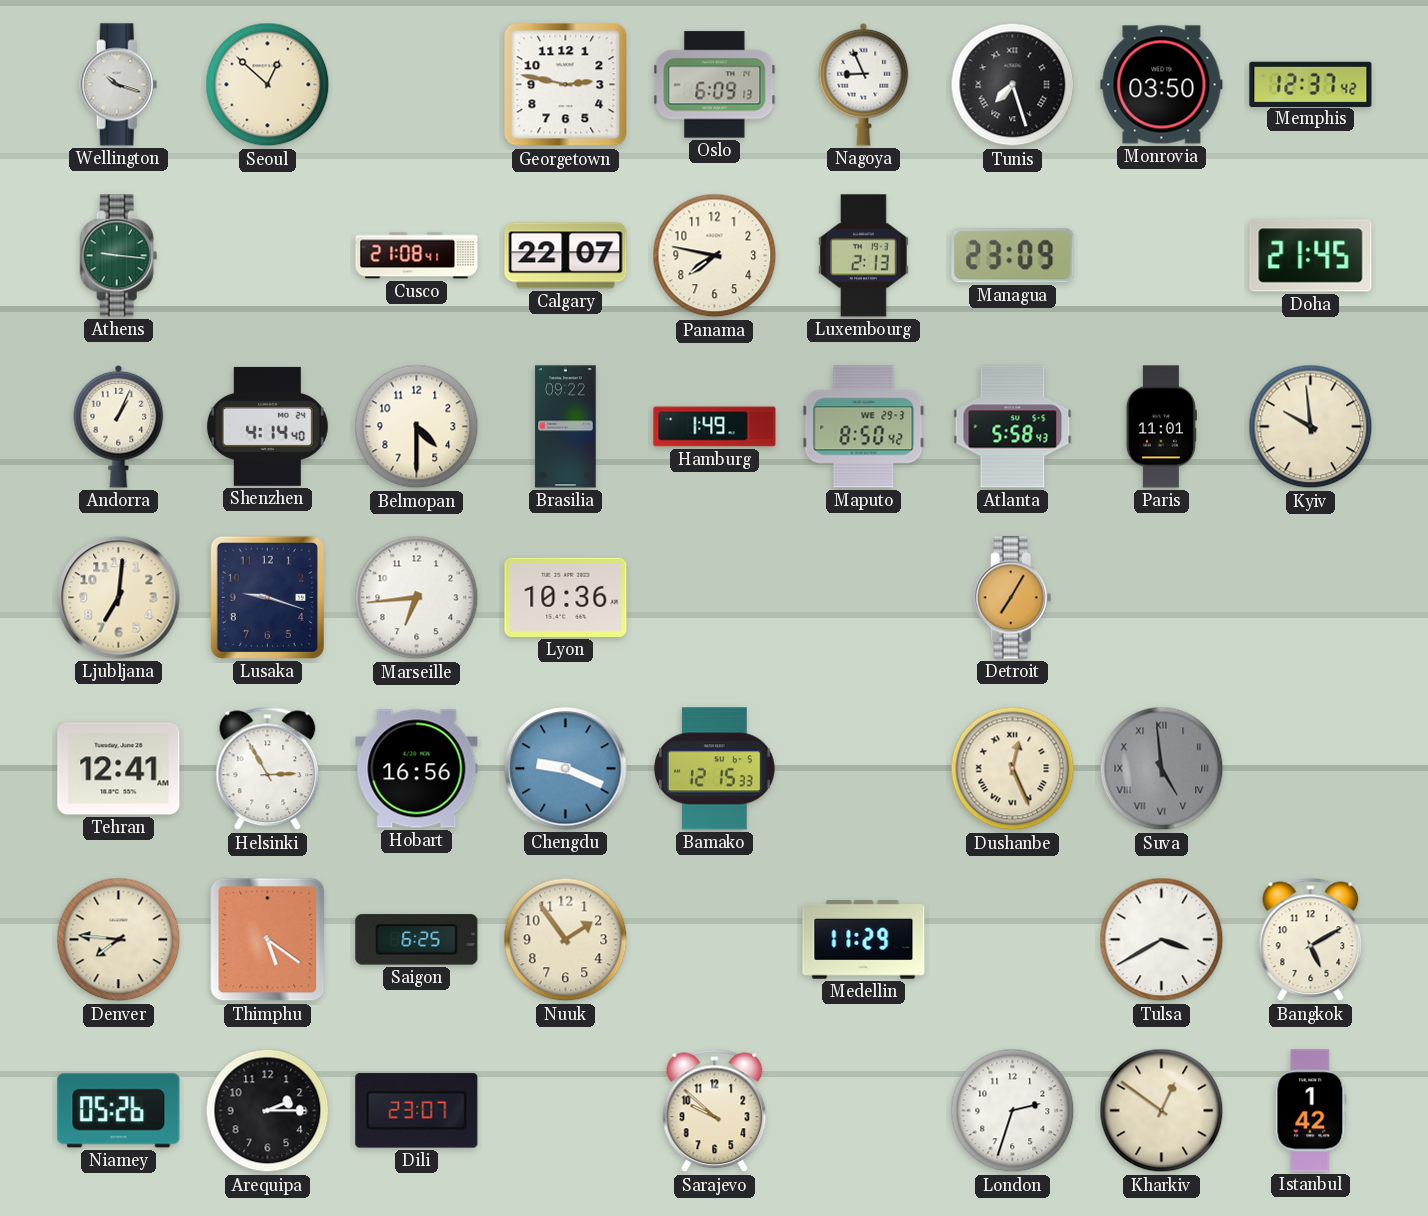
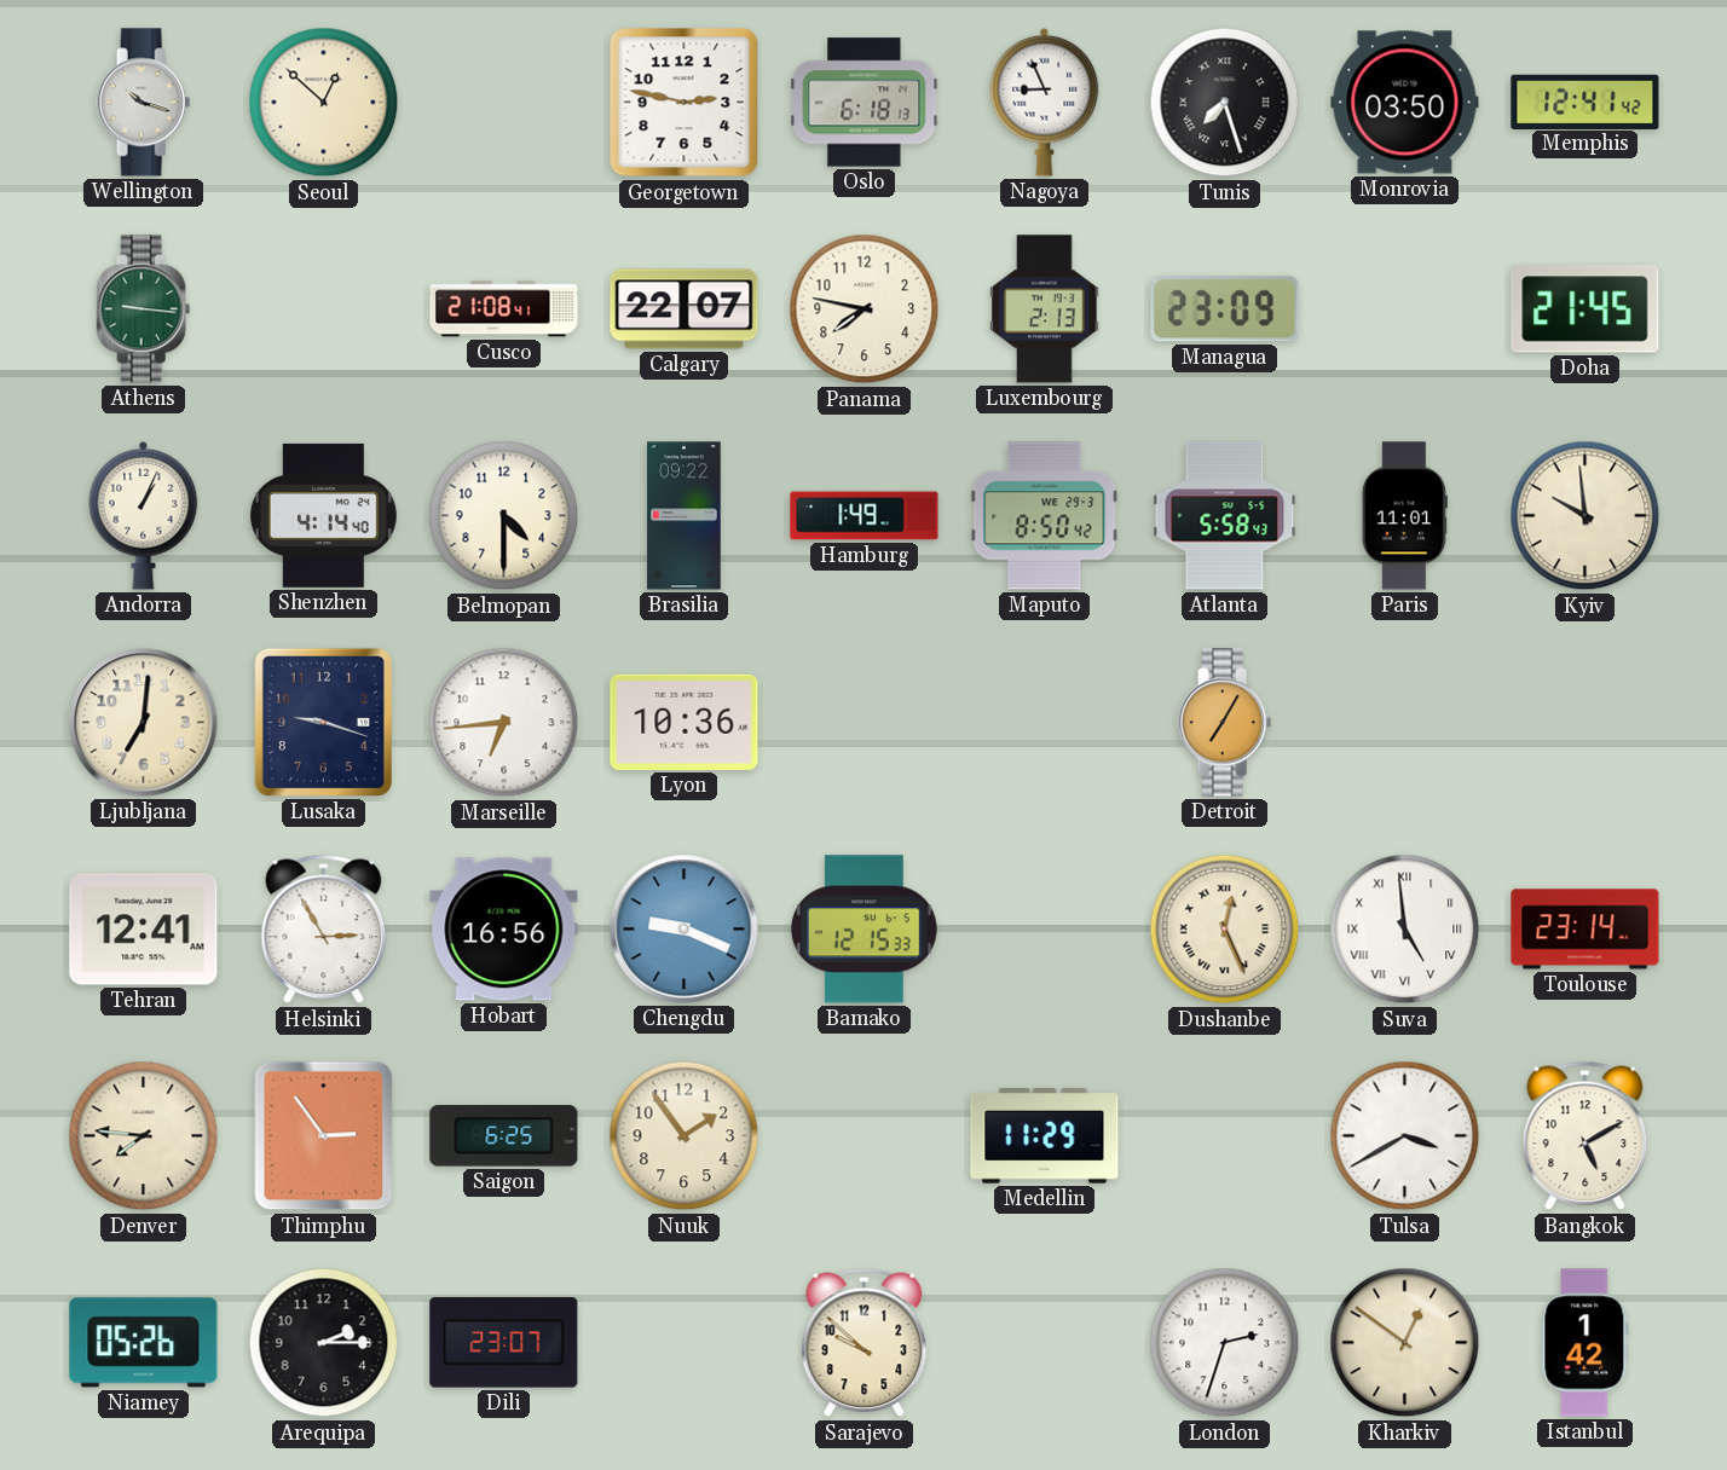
Oslo: 6:09 -> 6:18
Memphis: 12:37 -> 12:41
Suva dial: grey -> white
Toulouse: none -> 23:14
Thimphu: 5:21 -> 2:54
